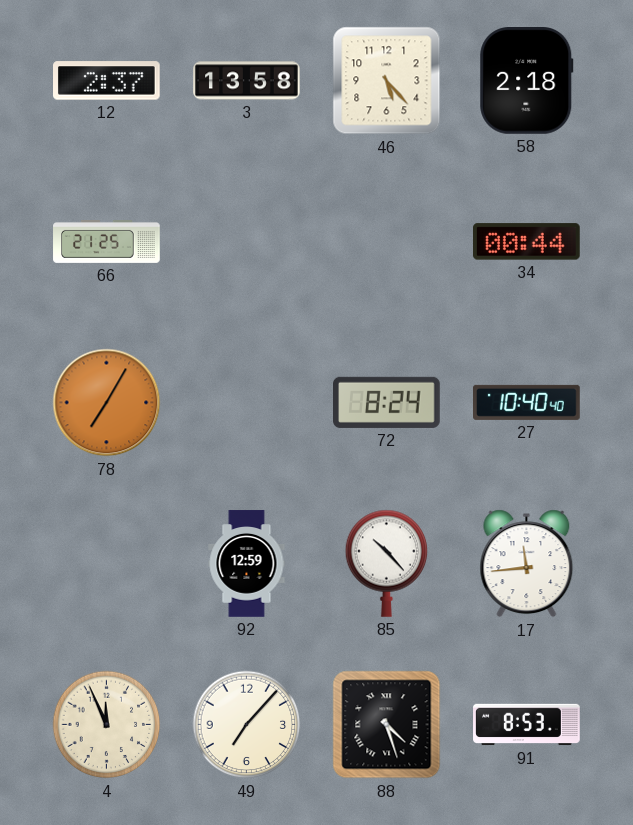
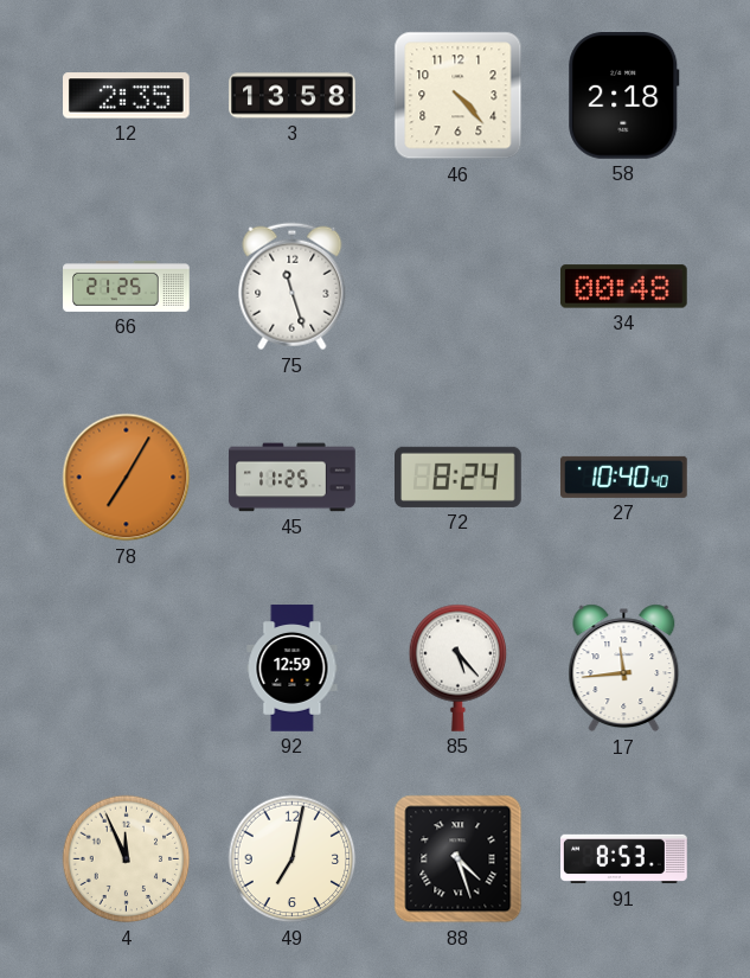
12: 2:37 -> 2:35
46: 5:23 -> 4:23
75: none -> 11:27
34: 00:44 -> 00:48
45: none -> 11:25
85: 10:23 -> 5:23
49: 7:07 -> 7:02
